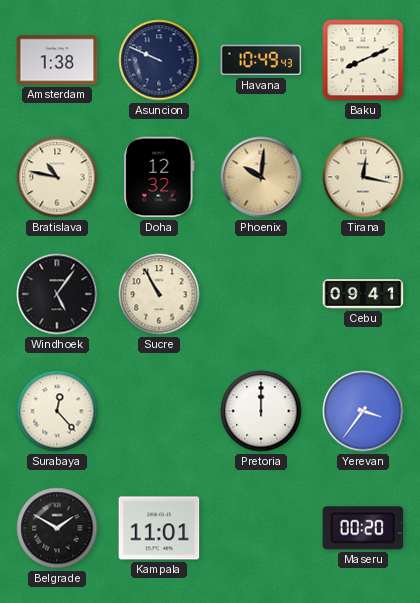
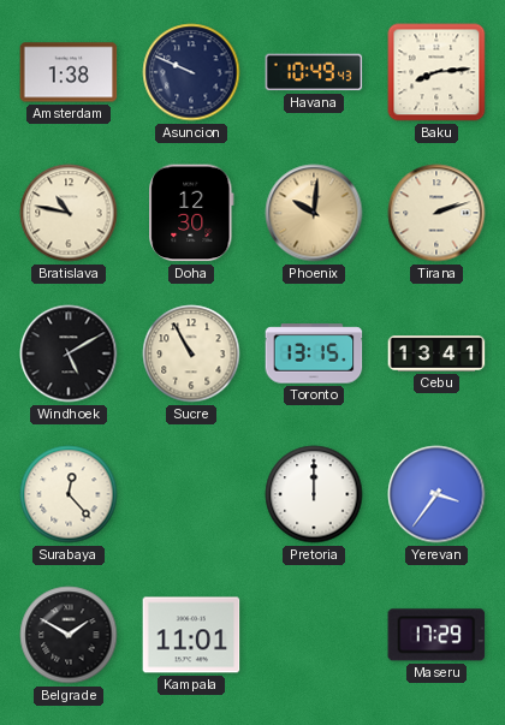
Baku: 8:11 -> 8:14
Doha: 12:32 -> 12:30
Tirana: 12:17 -> 2:12
Windhoek: 5:06 -> 5:10
Toronto: none -> 13:15
Cebu: 09:41 -> 13:41
Maseru: 00:20 -> 17:29
